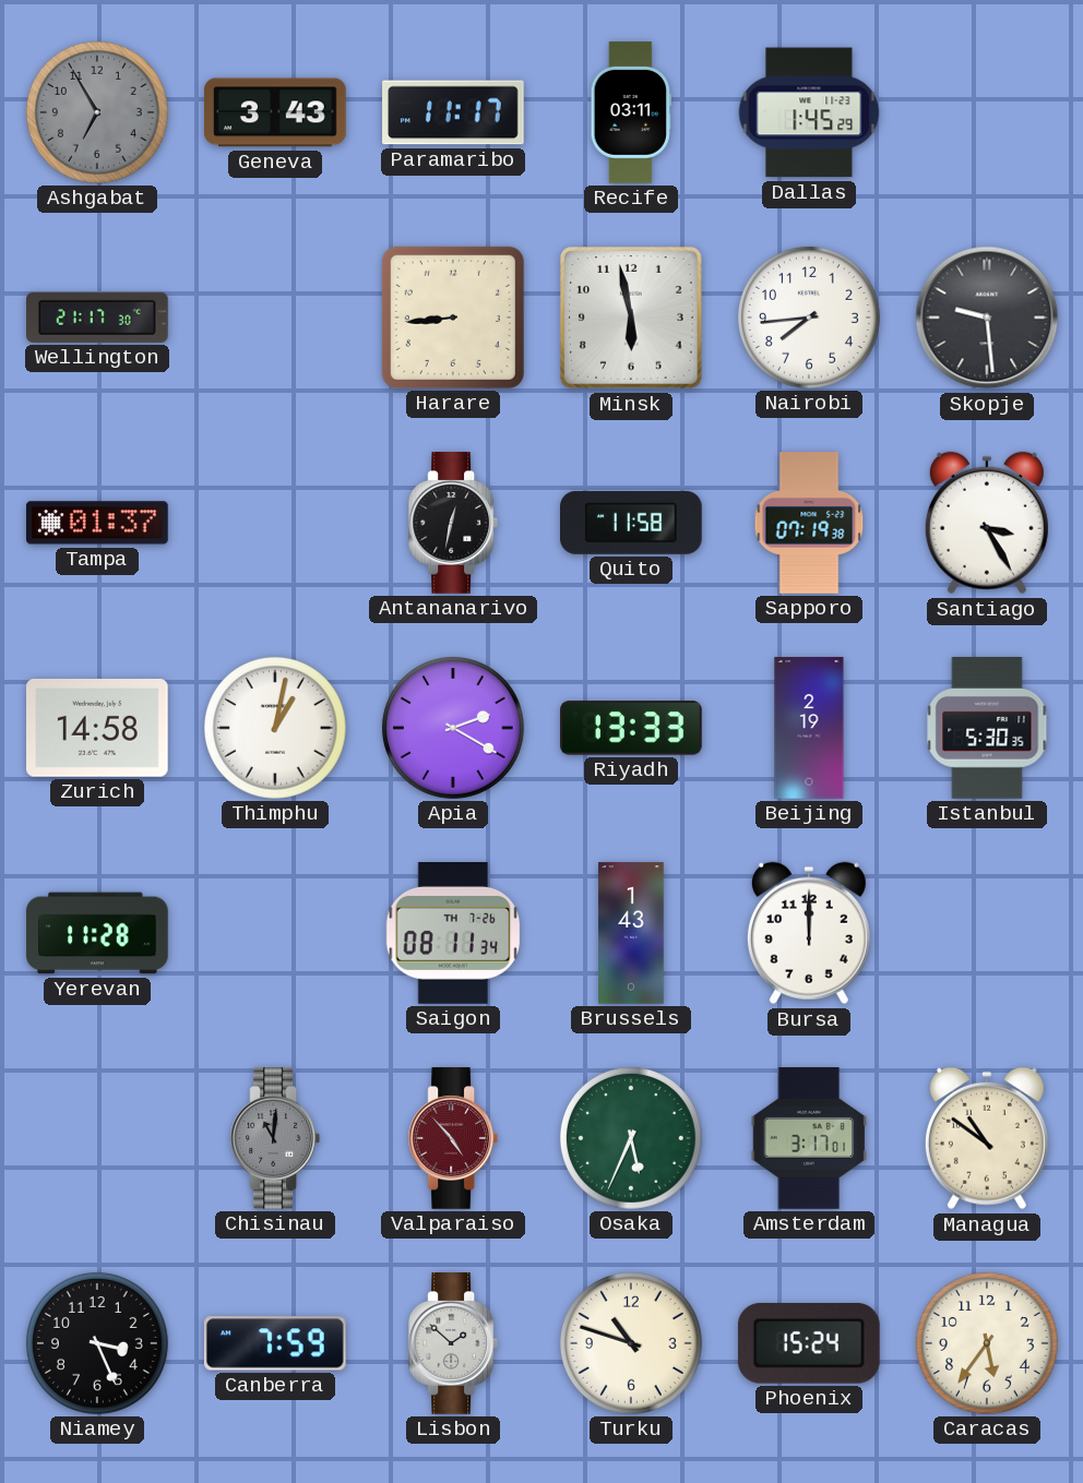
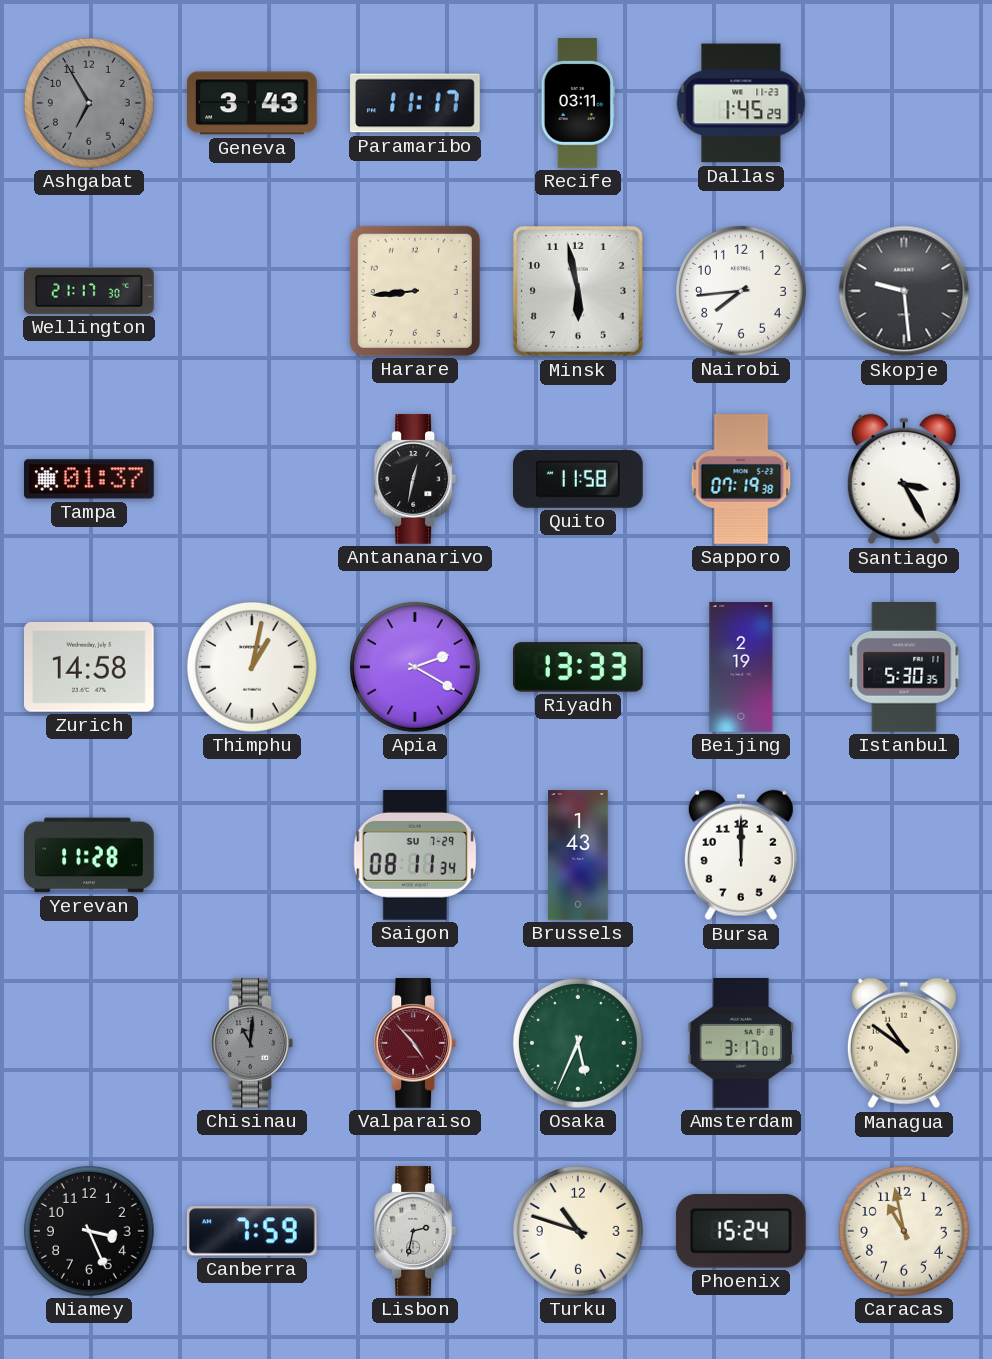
Saigon date: TH 7-26 -> SU 7-29
Lisbon: 1:52 -> 2:32
Caracas: 5:36 -> 10:58
